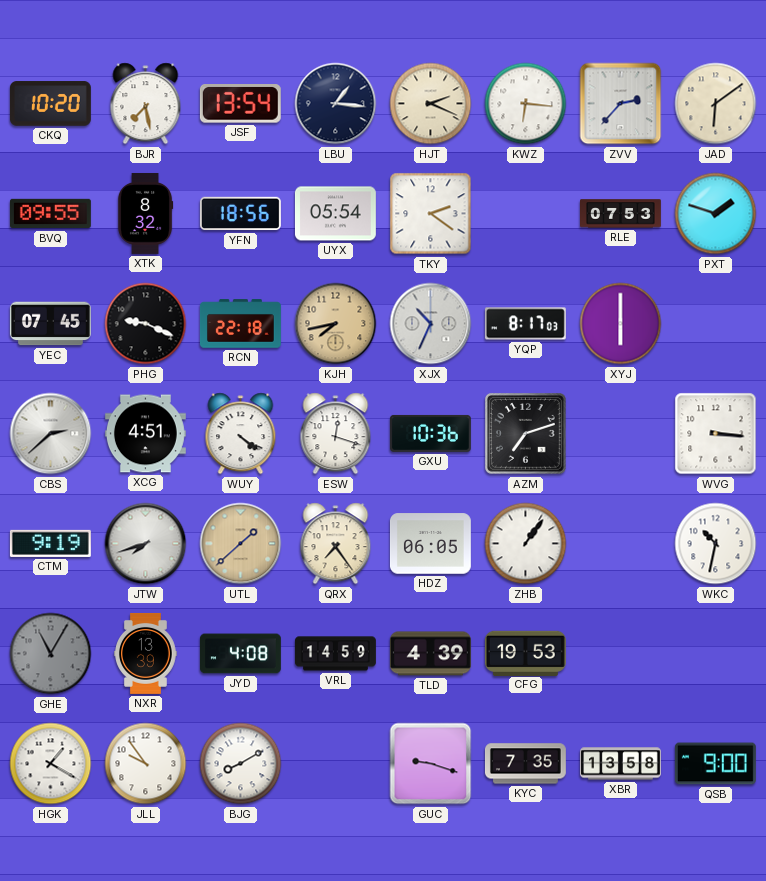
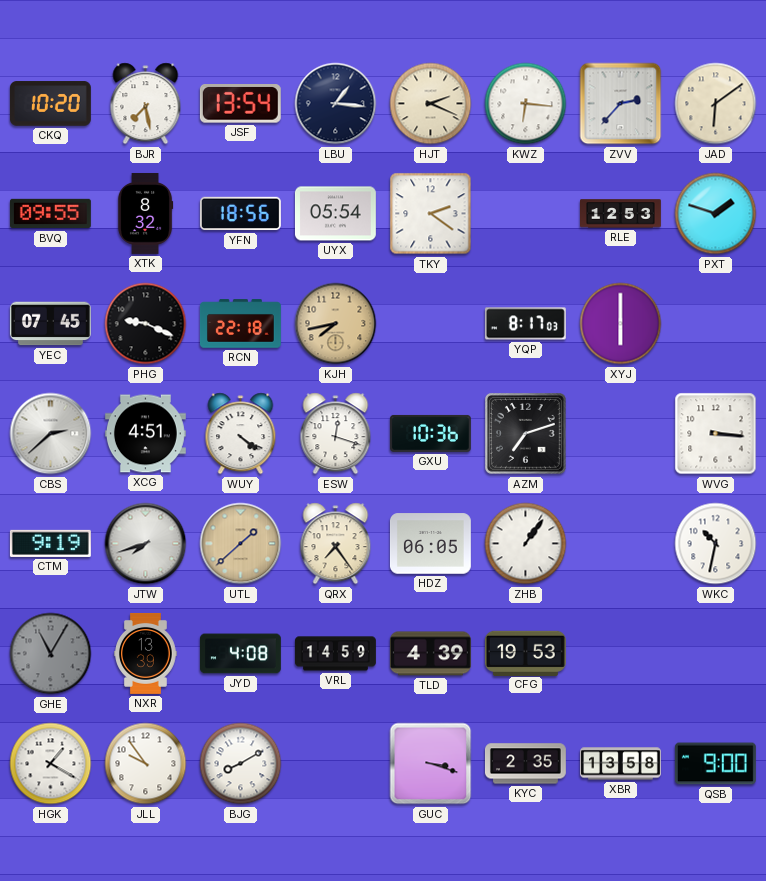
RLE: 07:53 -> 12:53
XJX: 10:34 -> none
GUC: 9:18 -> 3:18
KYC: 7:35 -> 2:35
